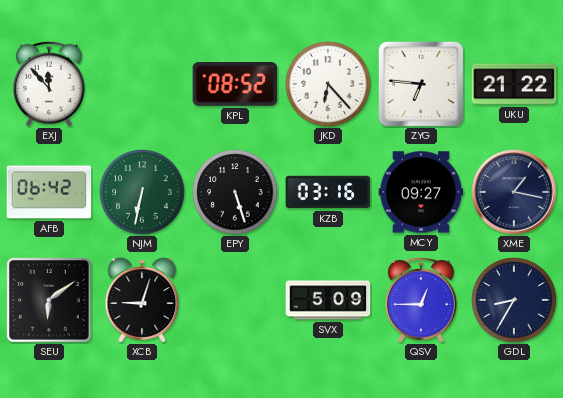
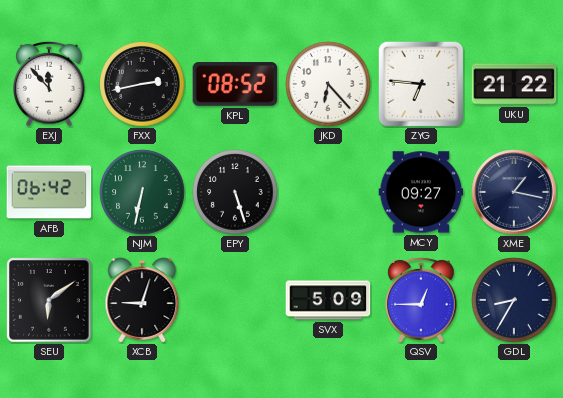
FXX: none -> 2:43
KZB: 03:16 -> none
